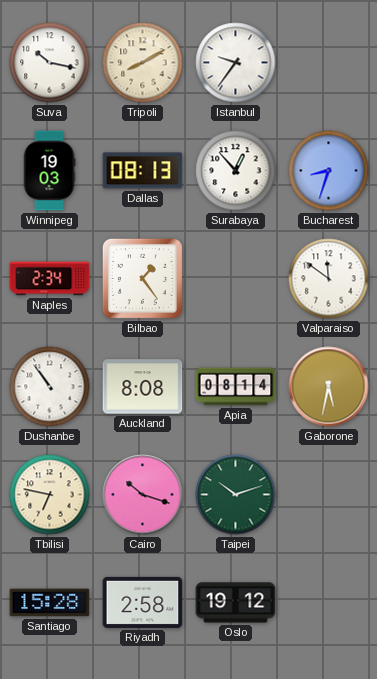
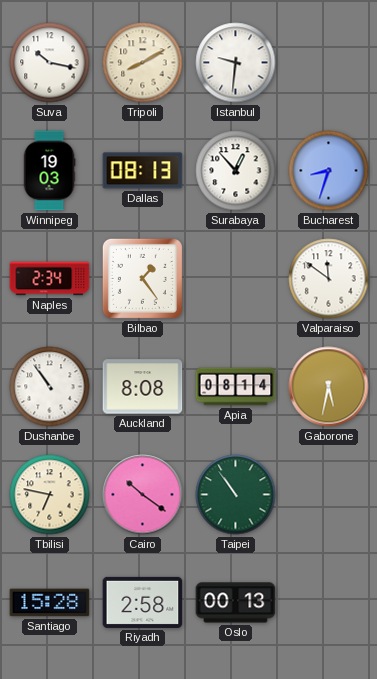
Istanbul: 9:36 -> 9:31
Cairo: 10:18 -> 10:21
Taipei: 10:12 -> 10:54
Oslo: 19:12 -> 00:13
